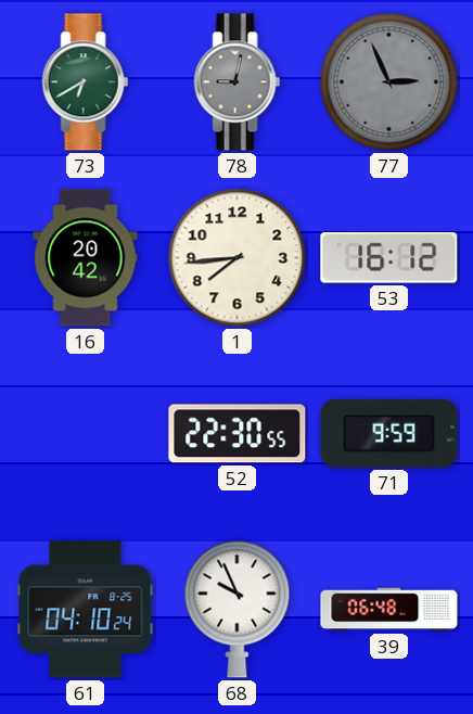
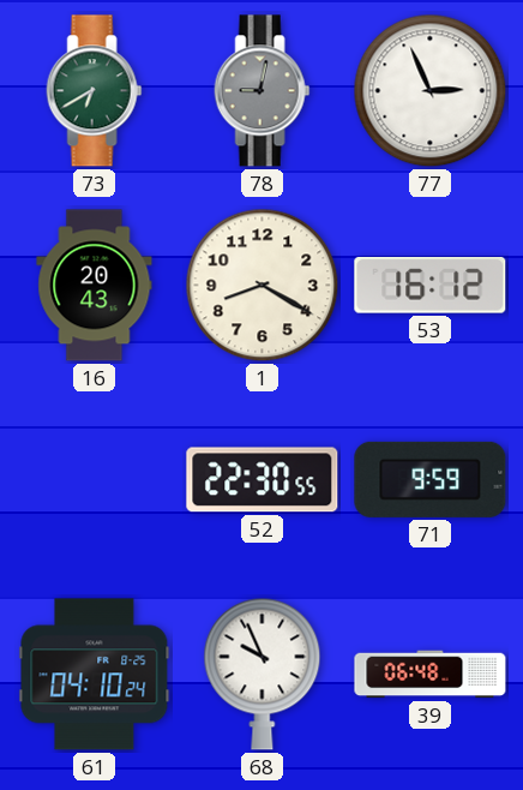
77 dial: grey -> white
16: 20:42 -> 20:43
1: 7:44 -> 8:20
